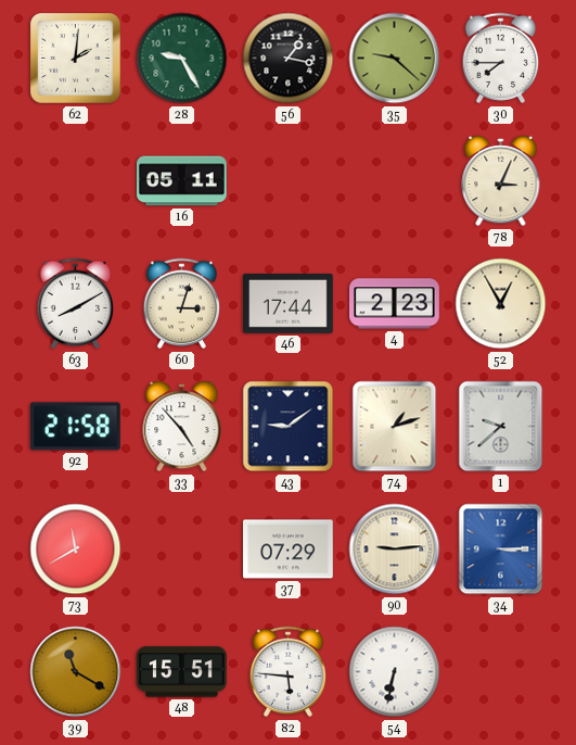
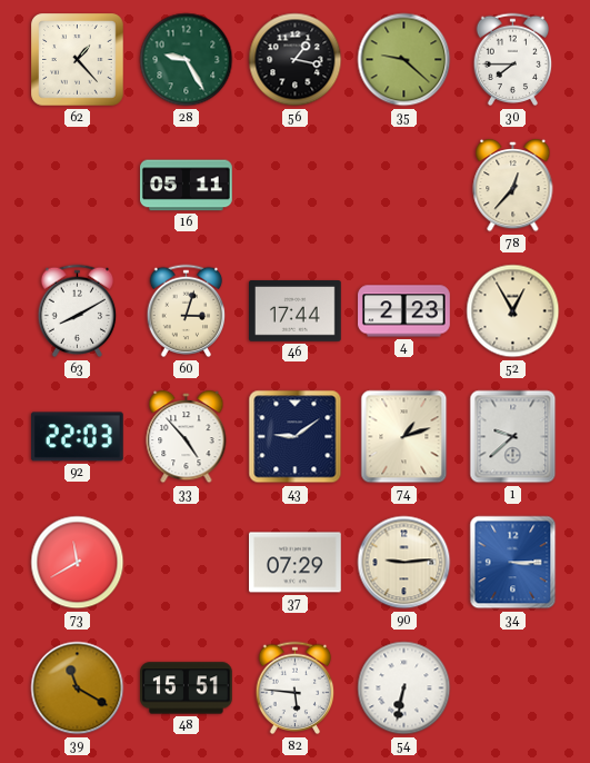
62: 2:01 -> 1:23
78: 3:04 -> 12:37
92: 21:58 -> 22:03
